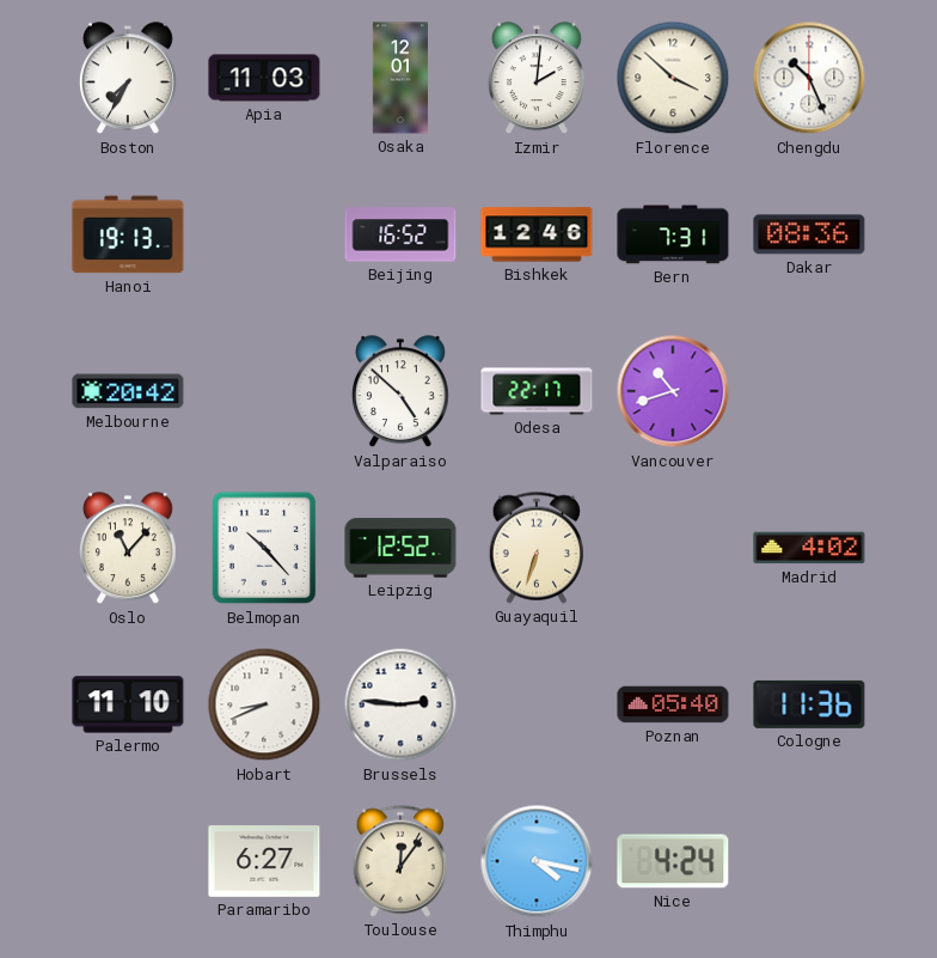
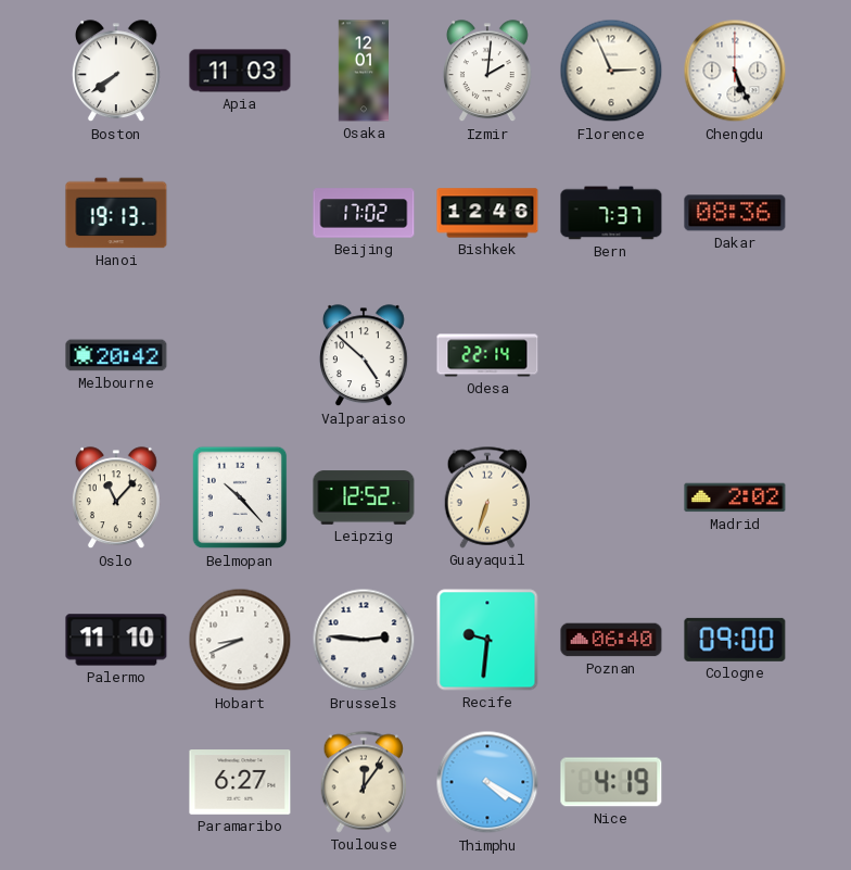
Boston: 7:35 -> 7:39
Florence: 3:52 -> 2:56
Chengdu: 10:26 -> 5:26
Beijing: 16:52 -> 17:02
Bern: 7:31 -> 7:37
Odesa: 22:17 -> 22:14
Vancouver: 10:42 -> none
Madrid: 4:02 -> 2:02
Recife: none -> 9:31
Poznan: 05:40 -> 06:40
Cologne: 11:36 -> 09:00
Thimphu: 4:17 -> 4:20
Nice: 4:24 -> 4:19
